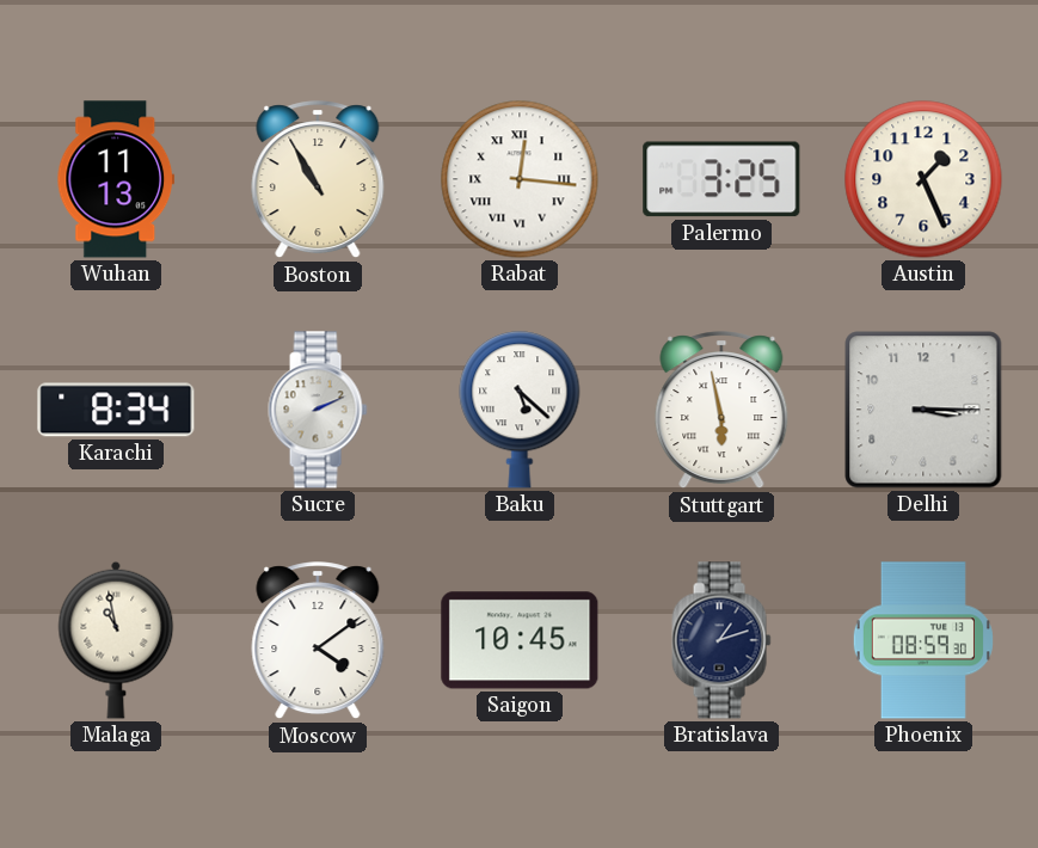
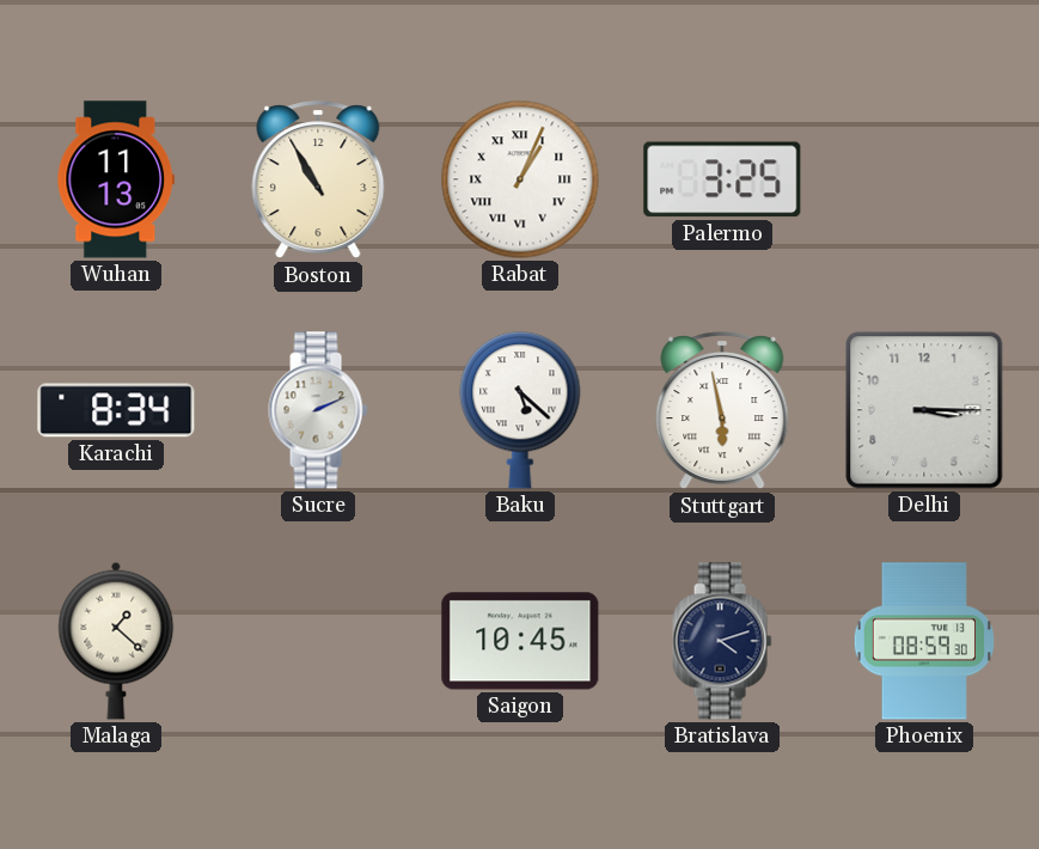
Rabat: 12:16 -> 1:04
Austin: 1:26 -> none
Malaga: 10:58 -> 1:22
Moscow: 4:09 -> none
Bratislava: 1:12 -> 4:12
